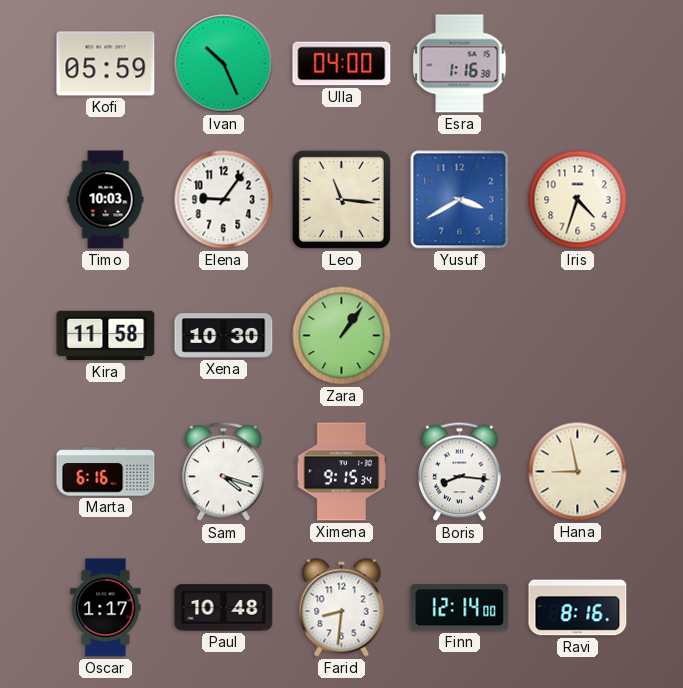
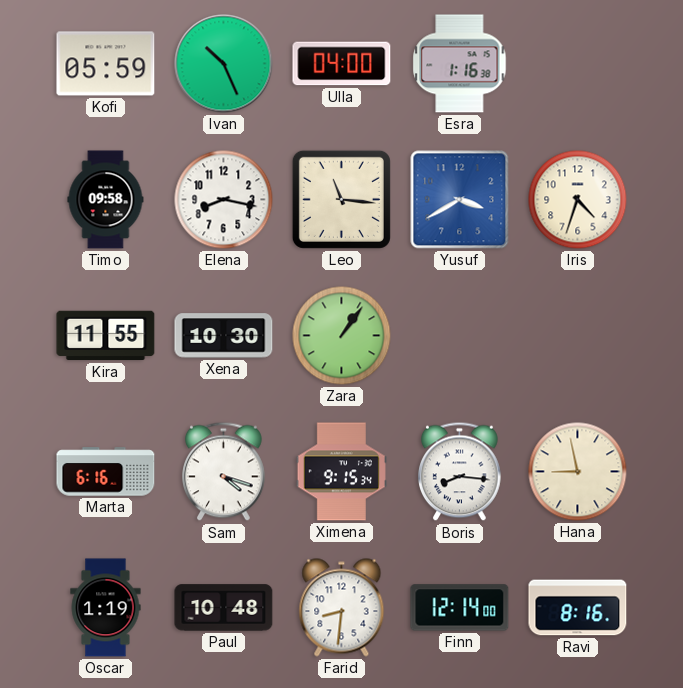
Timo: 10:03 -> 09:58
Elena: 9:06 -> 8:17
Kira: 11:58 -> 11:55
Oscar: 1:17 -> 1:19
